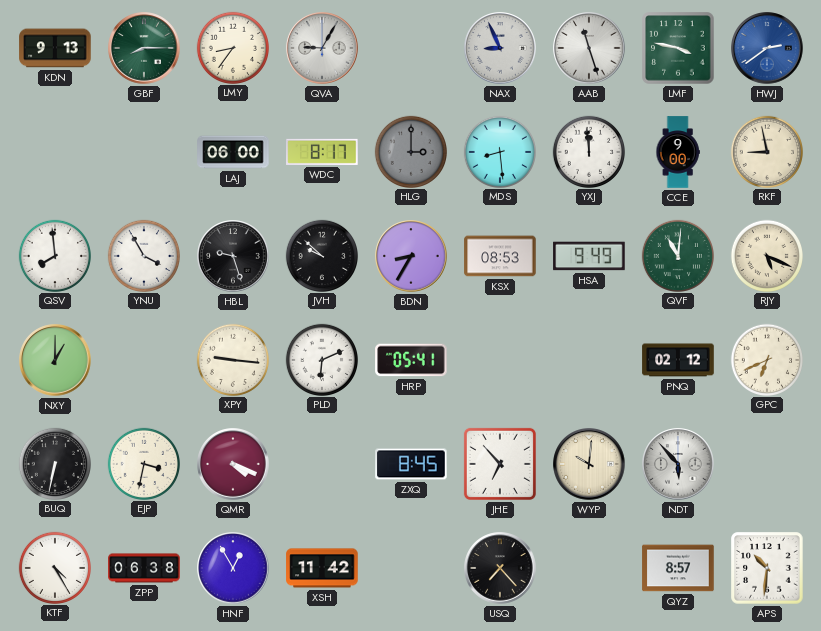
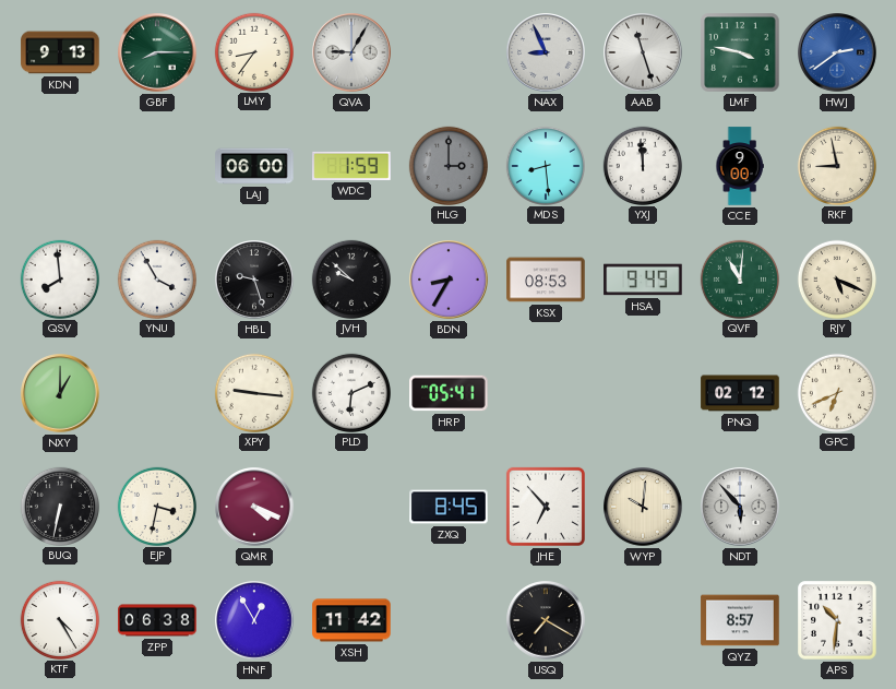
WDC: 8:17 -> 1:59
USQ: 7:23 -> 7:20
